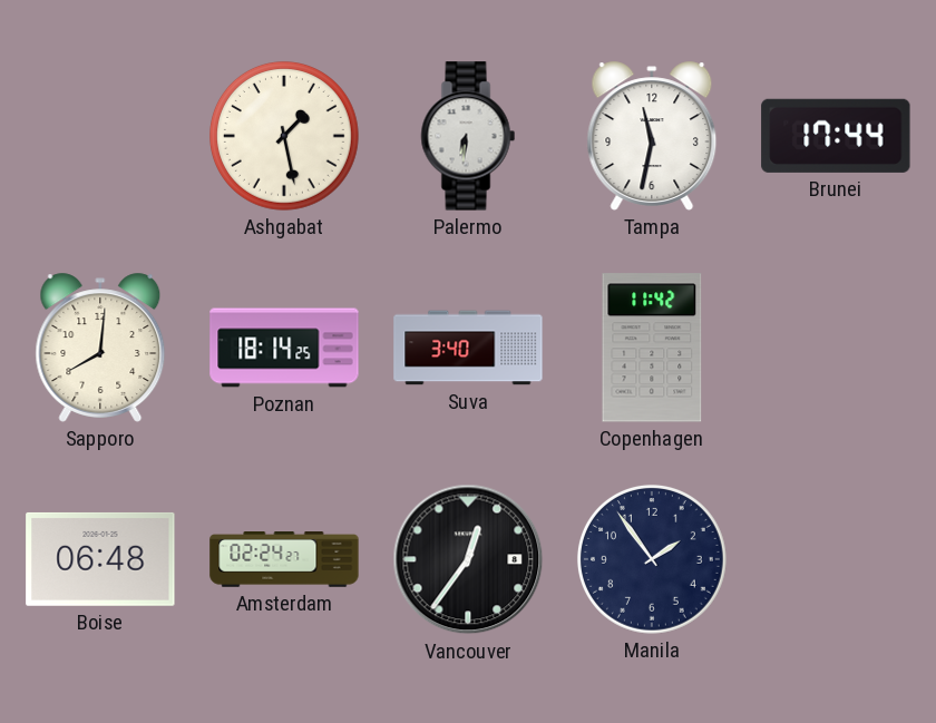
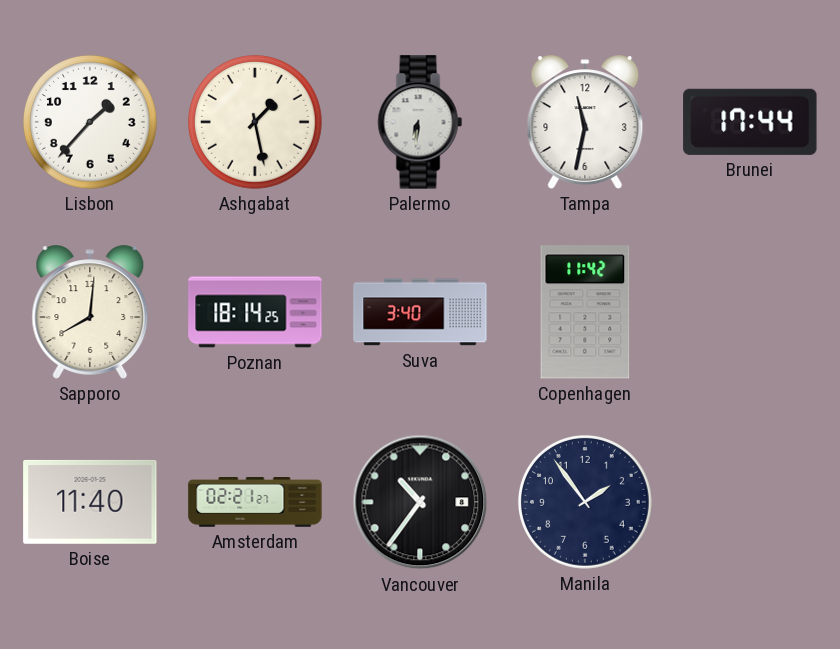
Lisbon: none -> 1:37
Boise: 06:48 -> 11:40
Amsterdam: 02:24 -> 02:21
Vancouver: 12:36 -> 10:36
